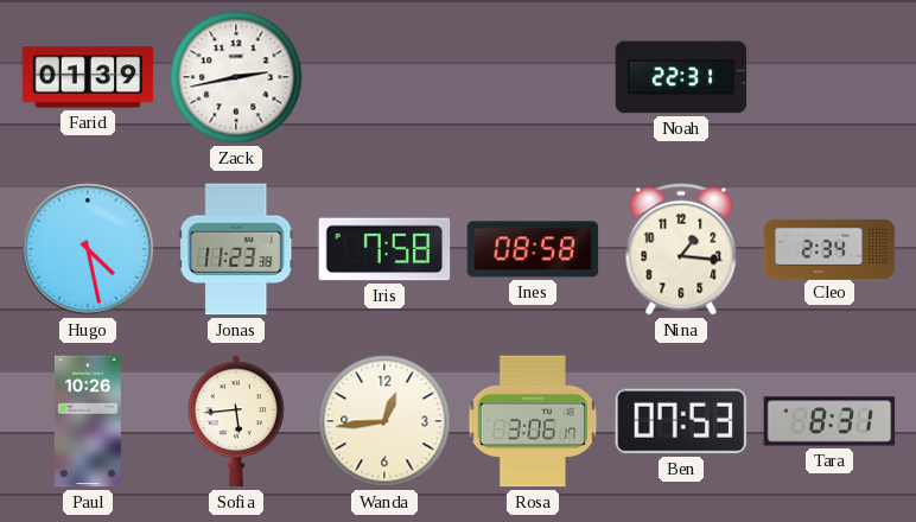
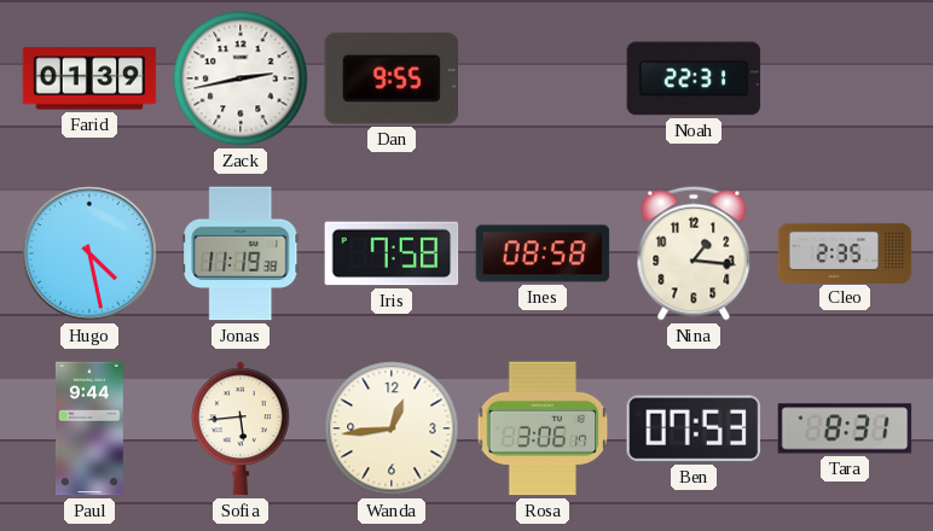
Dan: none -> 9:55
Jonas: 11:23 -> 11:19
Cleo: 2:34 -> 2:35
Paul: 10:26 -> 9:44
